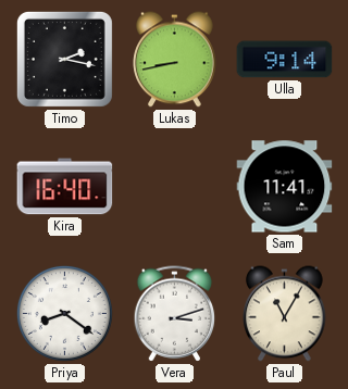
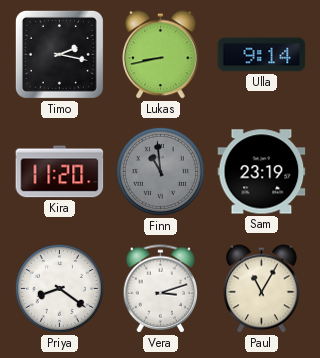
Kira: 16:40 -> 11:20
Finn: none -> 10:59
Sam: 11:41 -> 23:19
